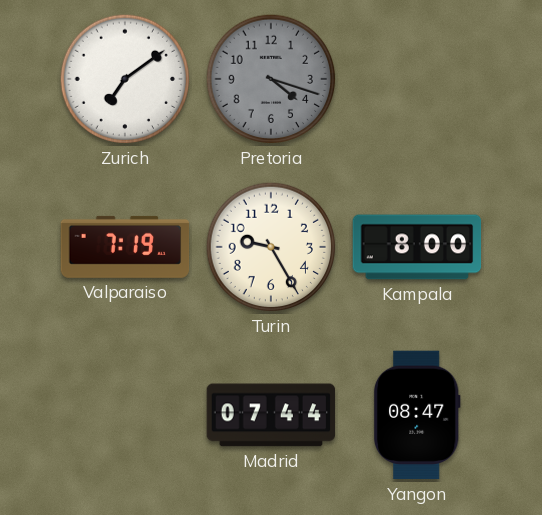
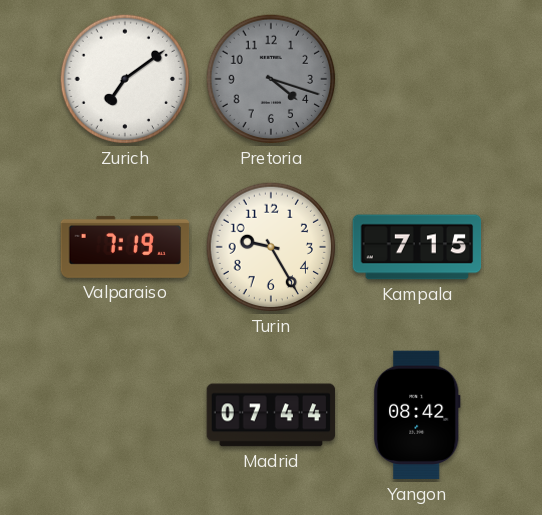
Kampala: 8:00 -> 7:15
Yangon: 08:47 -> 08:42
